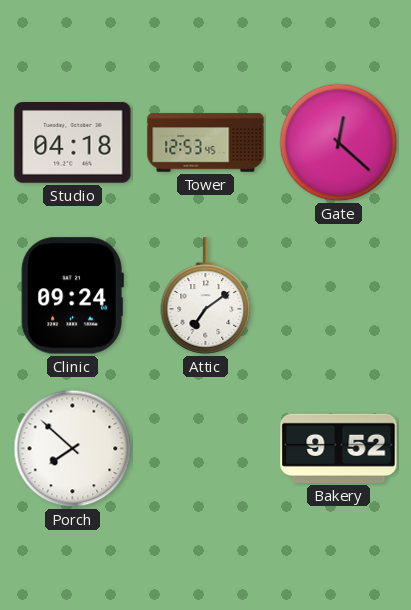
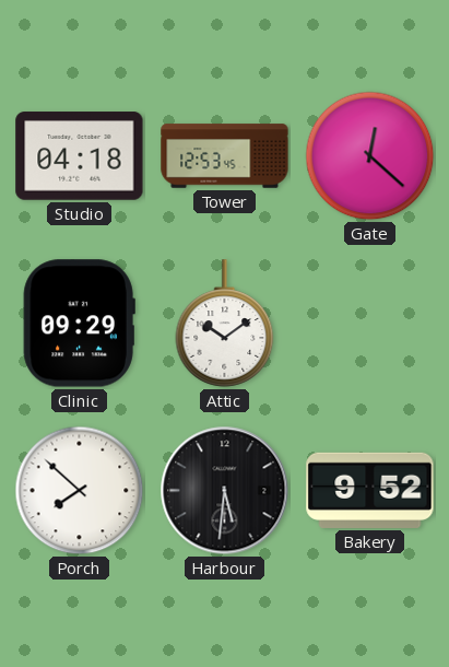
Clinic: 09:24 -> 09:29
Attic: 7:09 -> 10:09
Harbour: none -> 5:31
